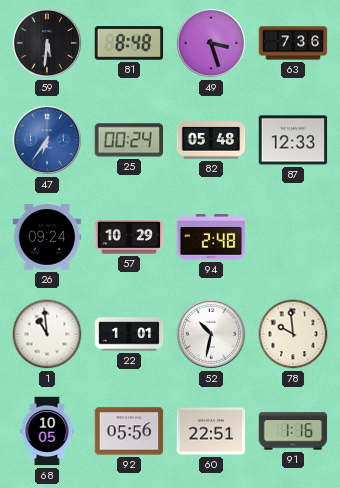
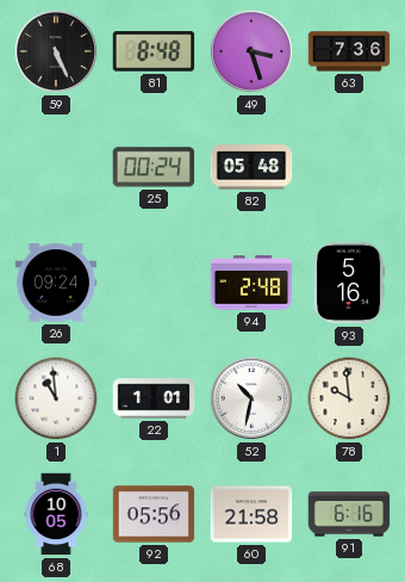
59: 5:31 -> 5:26
47: 6:36 -> none
87: 12:33 -> none
57: 10:29 -> none
93: none -> 5:16
60: 22:51 -> 21:58
91: 1:16 -> 6:16
